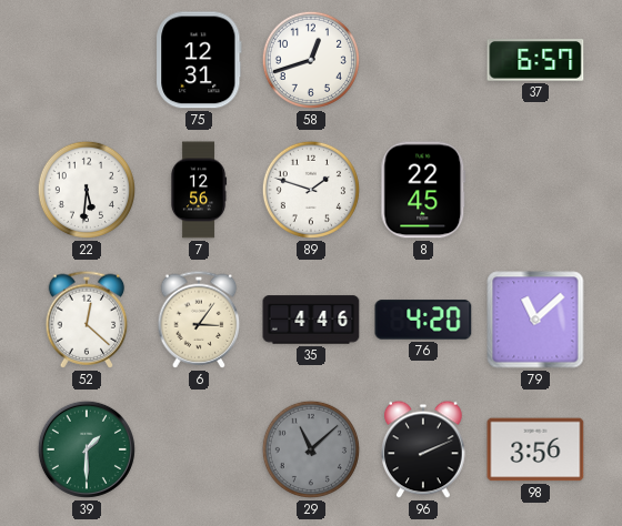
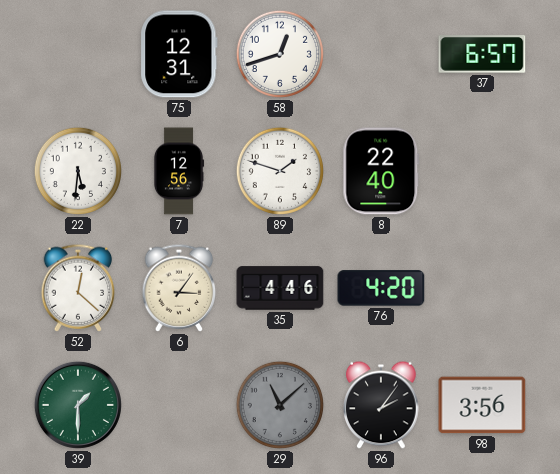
8: 22:45 -> 22:40
79: 11:08 -> none
96: 2:11 -> 2:06
